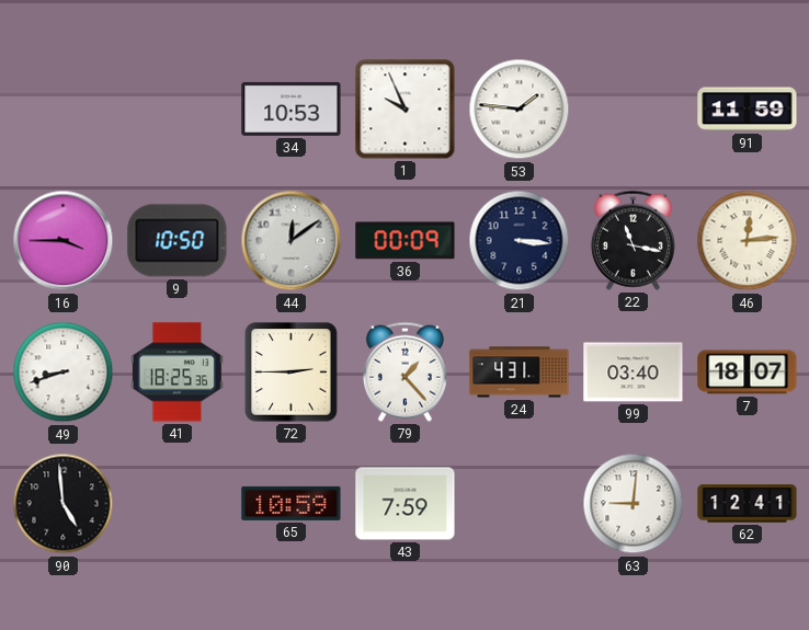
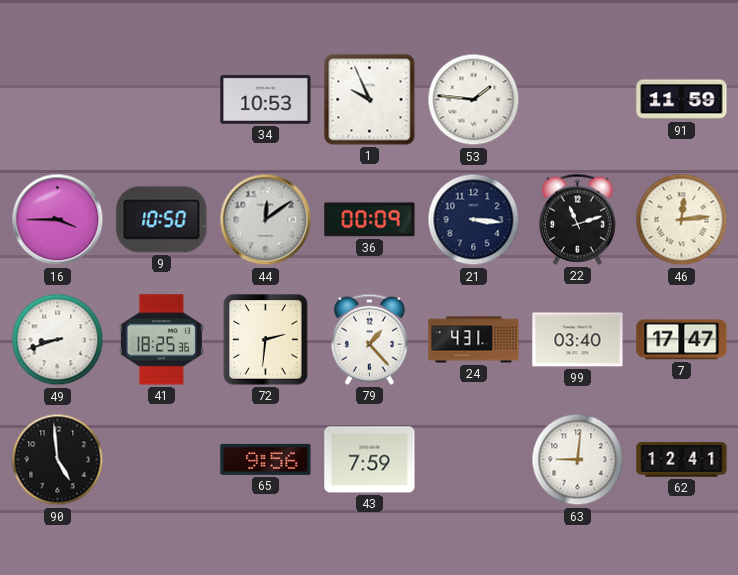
22: 11:17 -> 11:12
72: 2:45 -> 2:31
7: 18:07 -> 17:47
65: 10:59 -> 9:56
